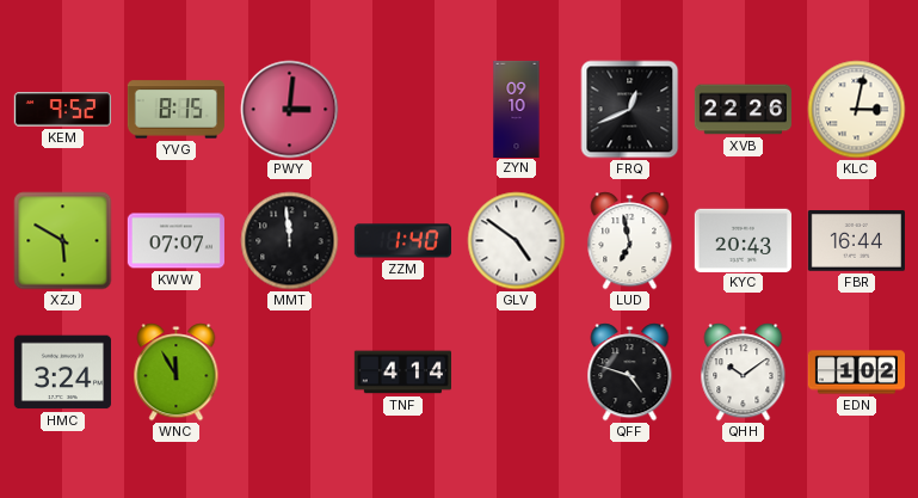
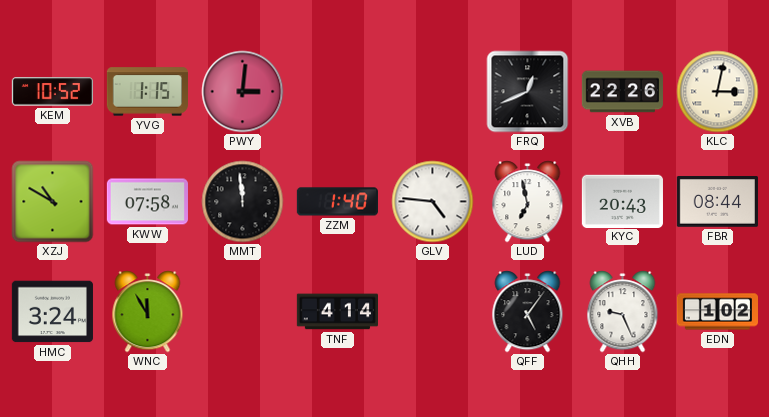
KEM: 9:52 -> 10:52
YVG: 8:15 -> 1:15
ZYN: 09:10 -> none
XZJ: 5:50 -> 10:50
KWW: 07:07 -> 07:58
GLV: 4:51 -> 4:46
FBR: 16:44 -> 08:44
QFF: 4:48 -> 5:06
QHH: 10:09 -> 9:26
